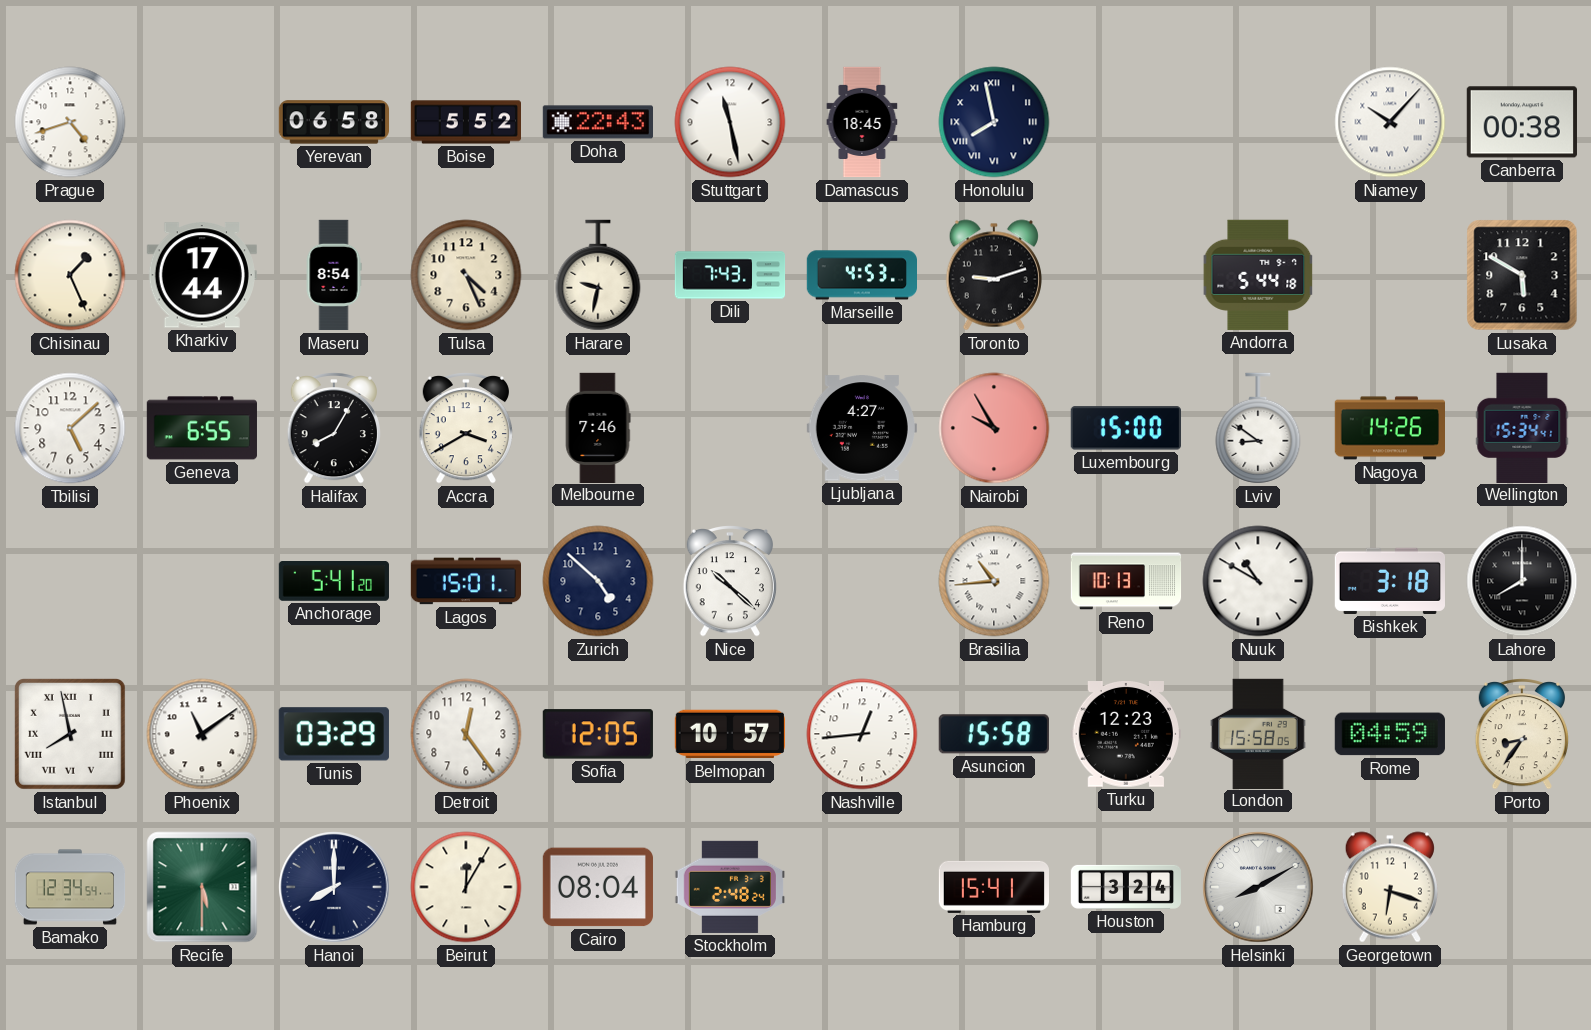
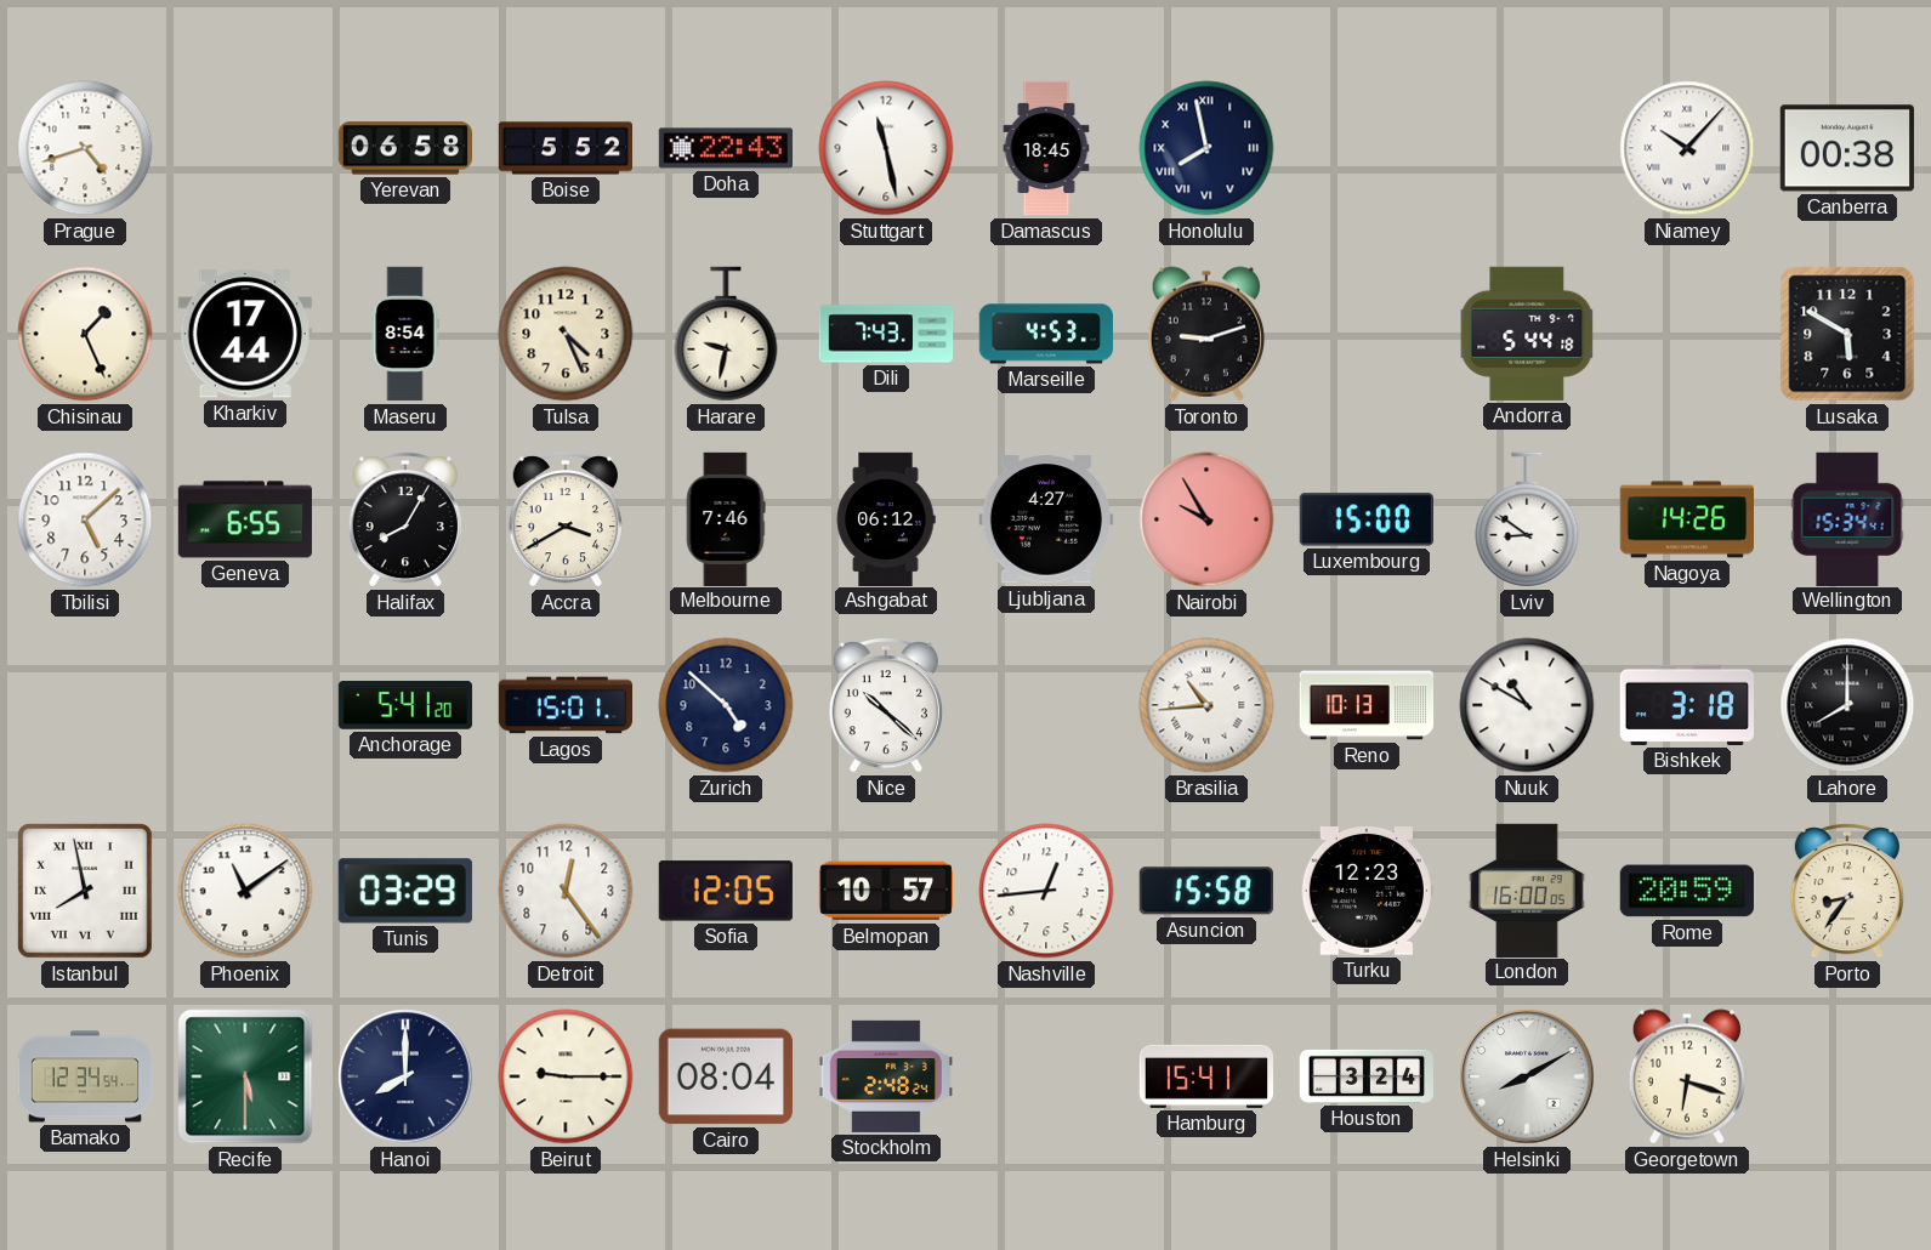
Ashgabat: none -> 06:12
London: 15:58 -> 16:00
Rome: 04:59 -> 20:59
Beirut: 12:05 -> 9:15
